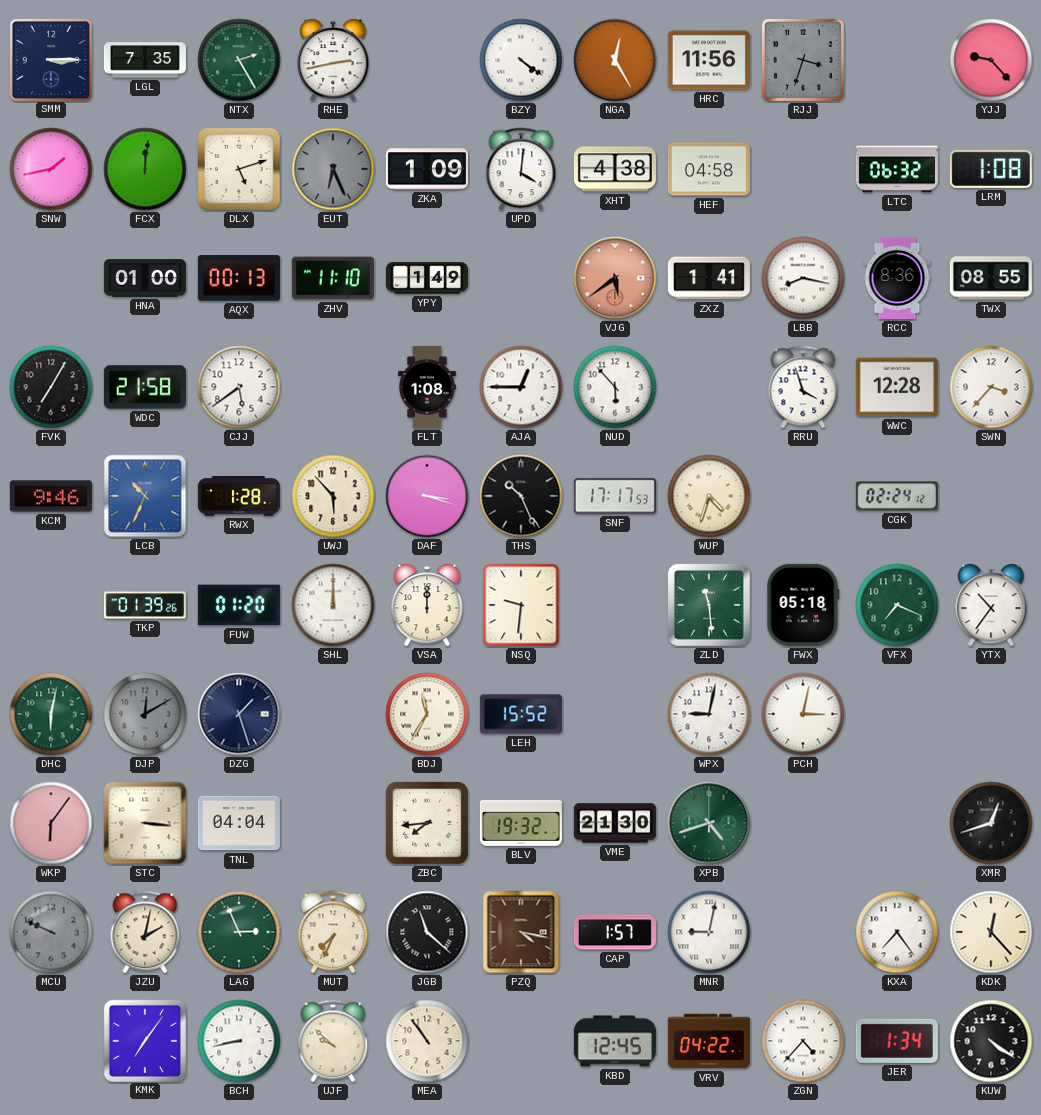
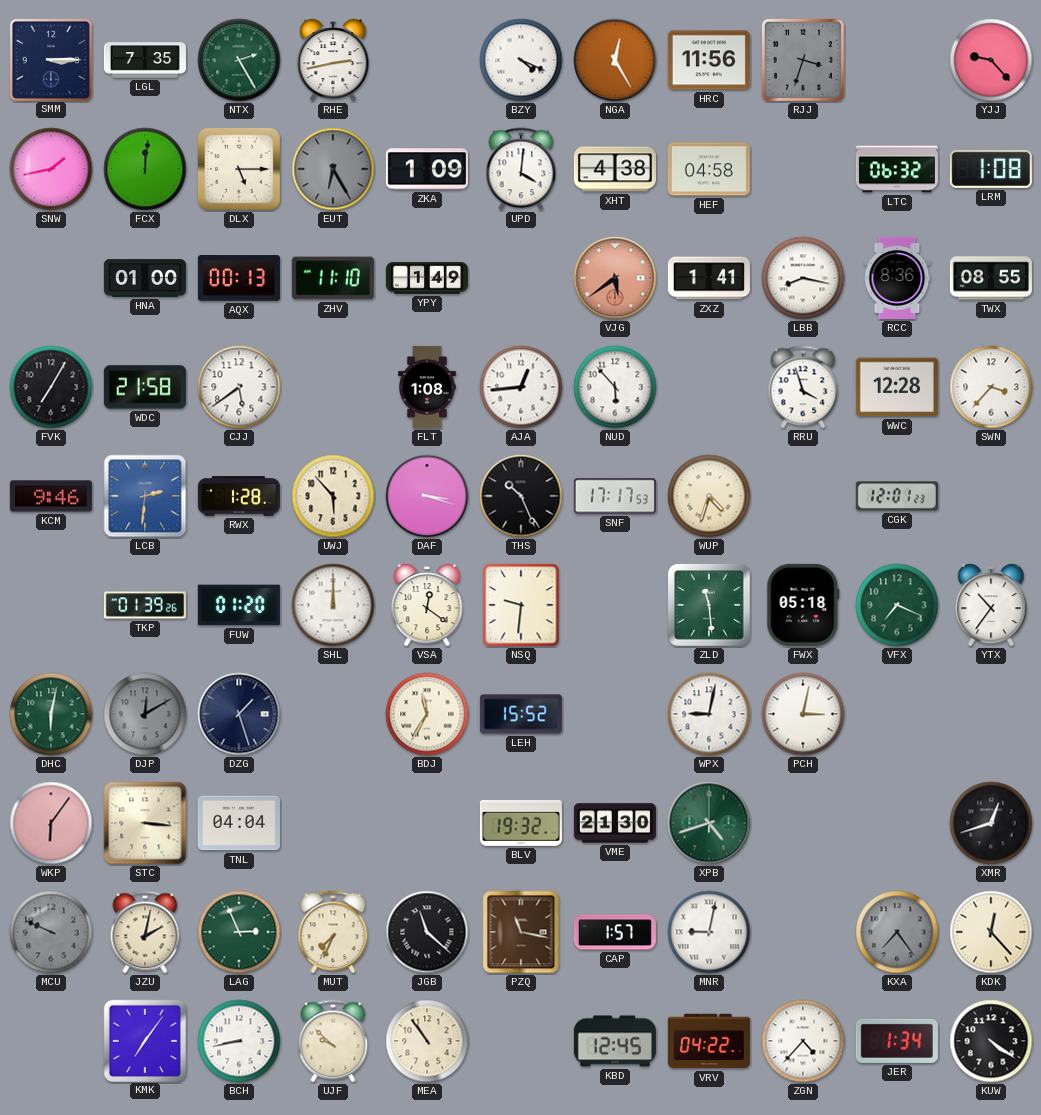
BZY: 4:21 -> 4:19
DLX: 5:12 -> 5:15
EUT: 6:26 -> 6:25
AJA: 12:45 -> 12:44
LCB: 10:34 -> 2:31
CGK: 02:24 -> 12:01
VSA: 12:00 -> 12:21
ZBC: 7:44 -> none
PZQ: 4:17 -> 11:17
KXA dial: white -> grey
